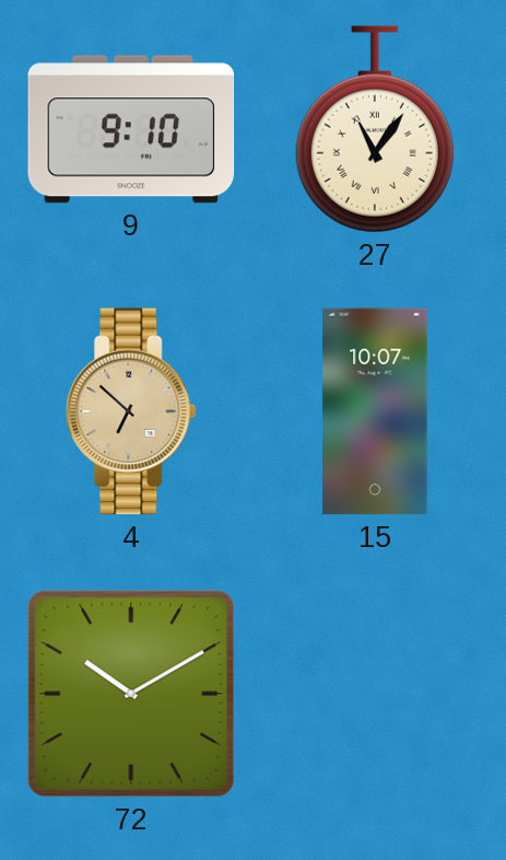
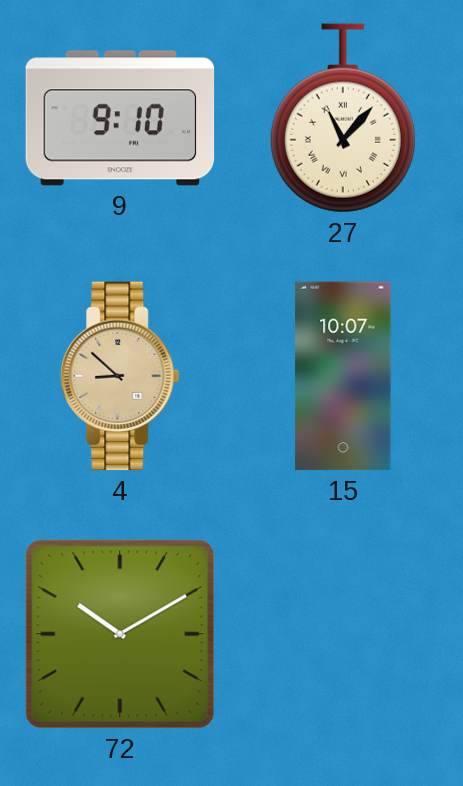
27: 11:06 -> 11:07
4: 6:52 -> 8:52
